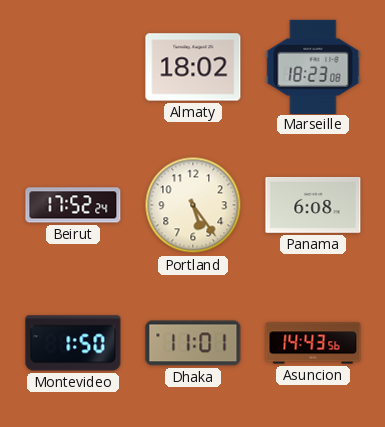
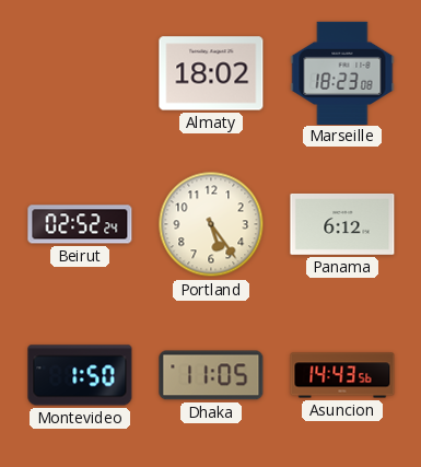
Beirut: 17:52 -> 02:52
Panama: 6:08 -> 6:12
Dhaka: 11:01 -> 11:05
